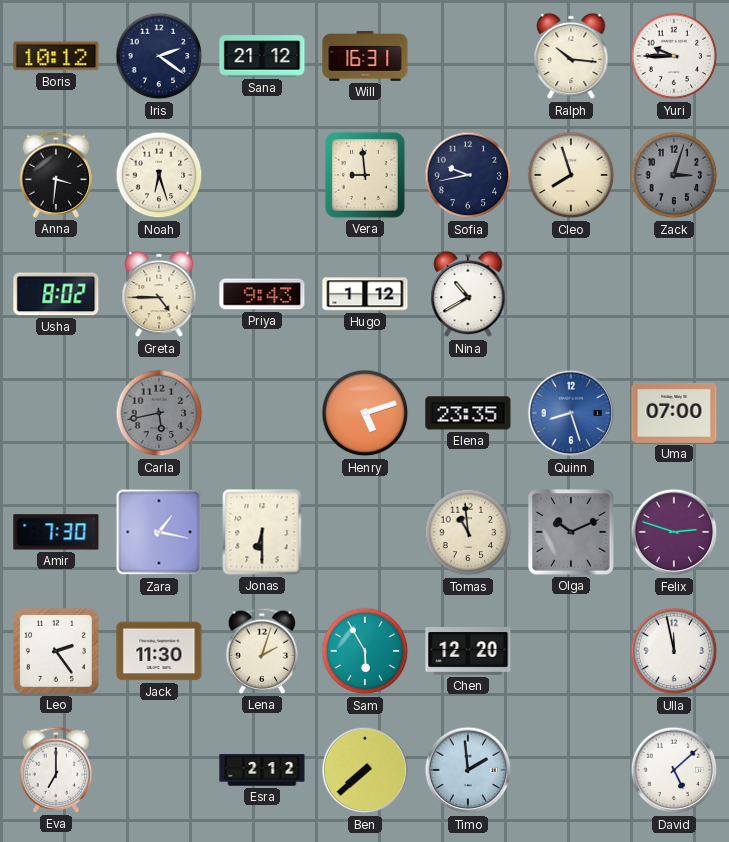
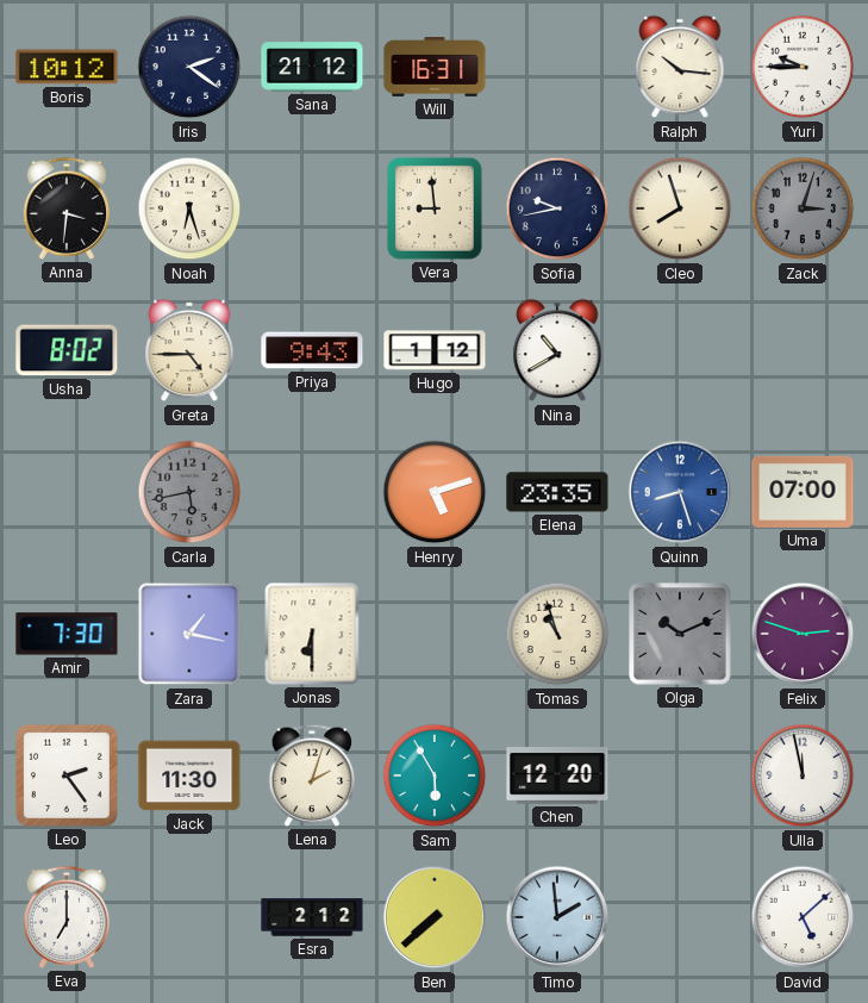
Tomas: 10:59 -> 10:57
